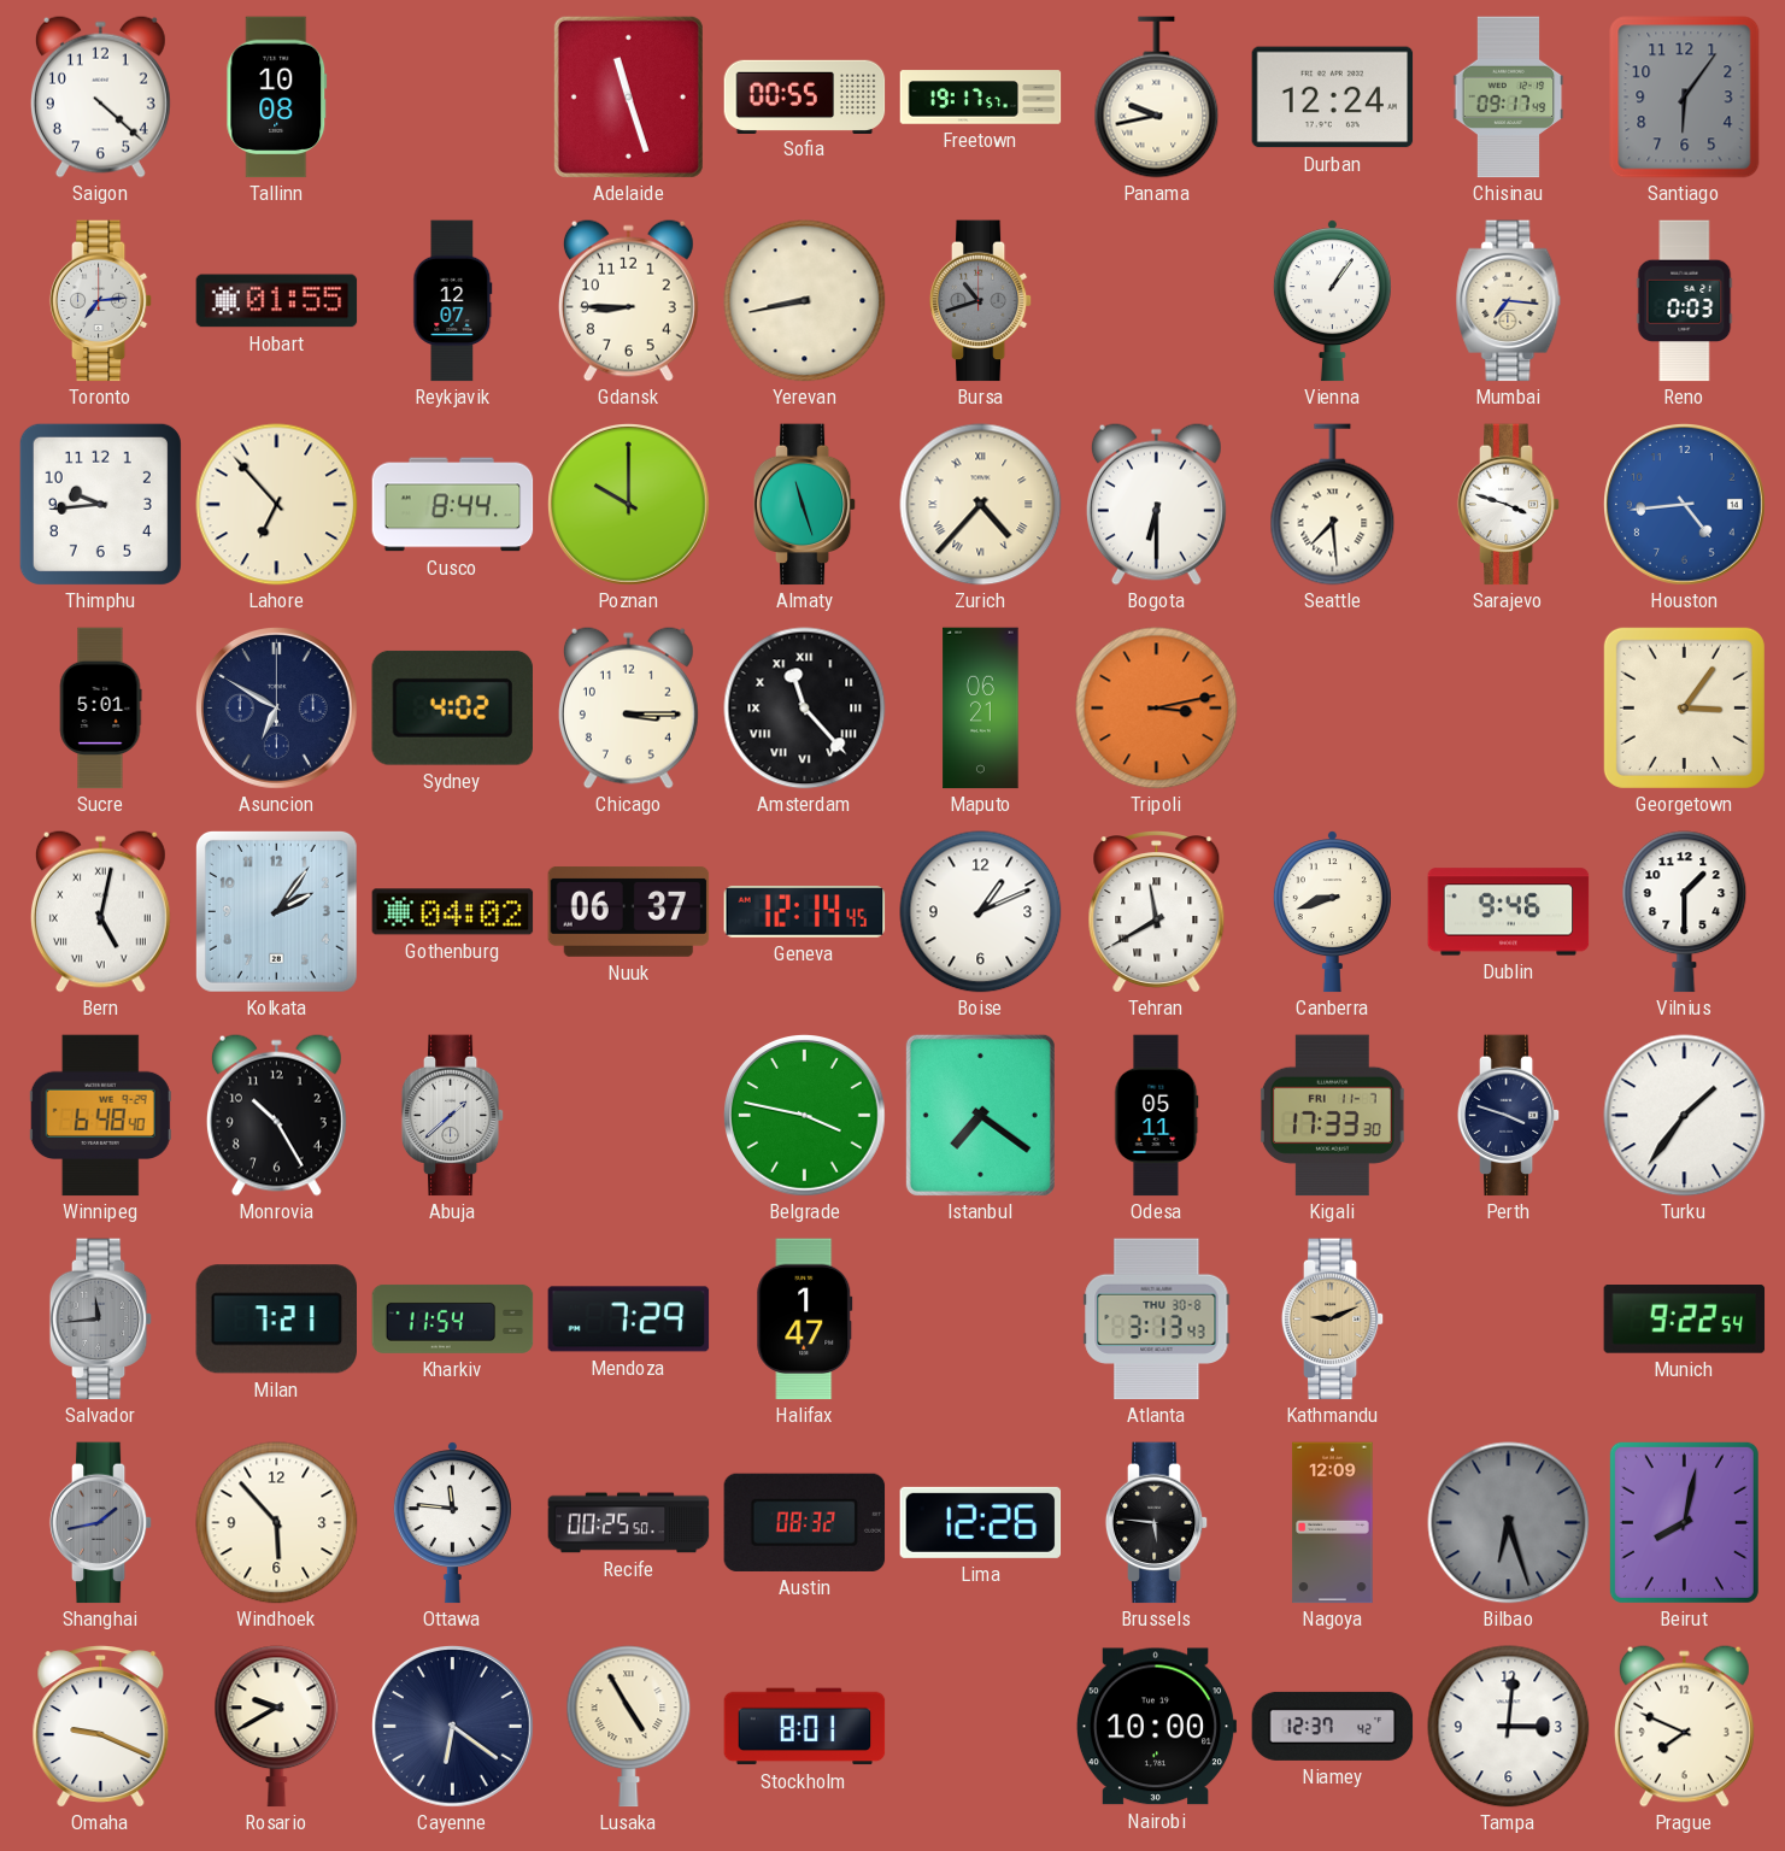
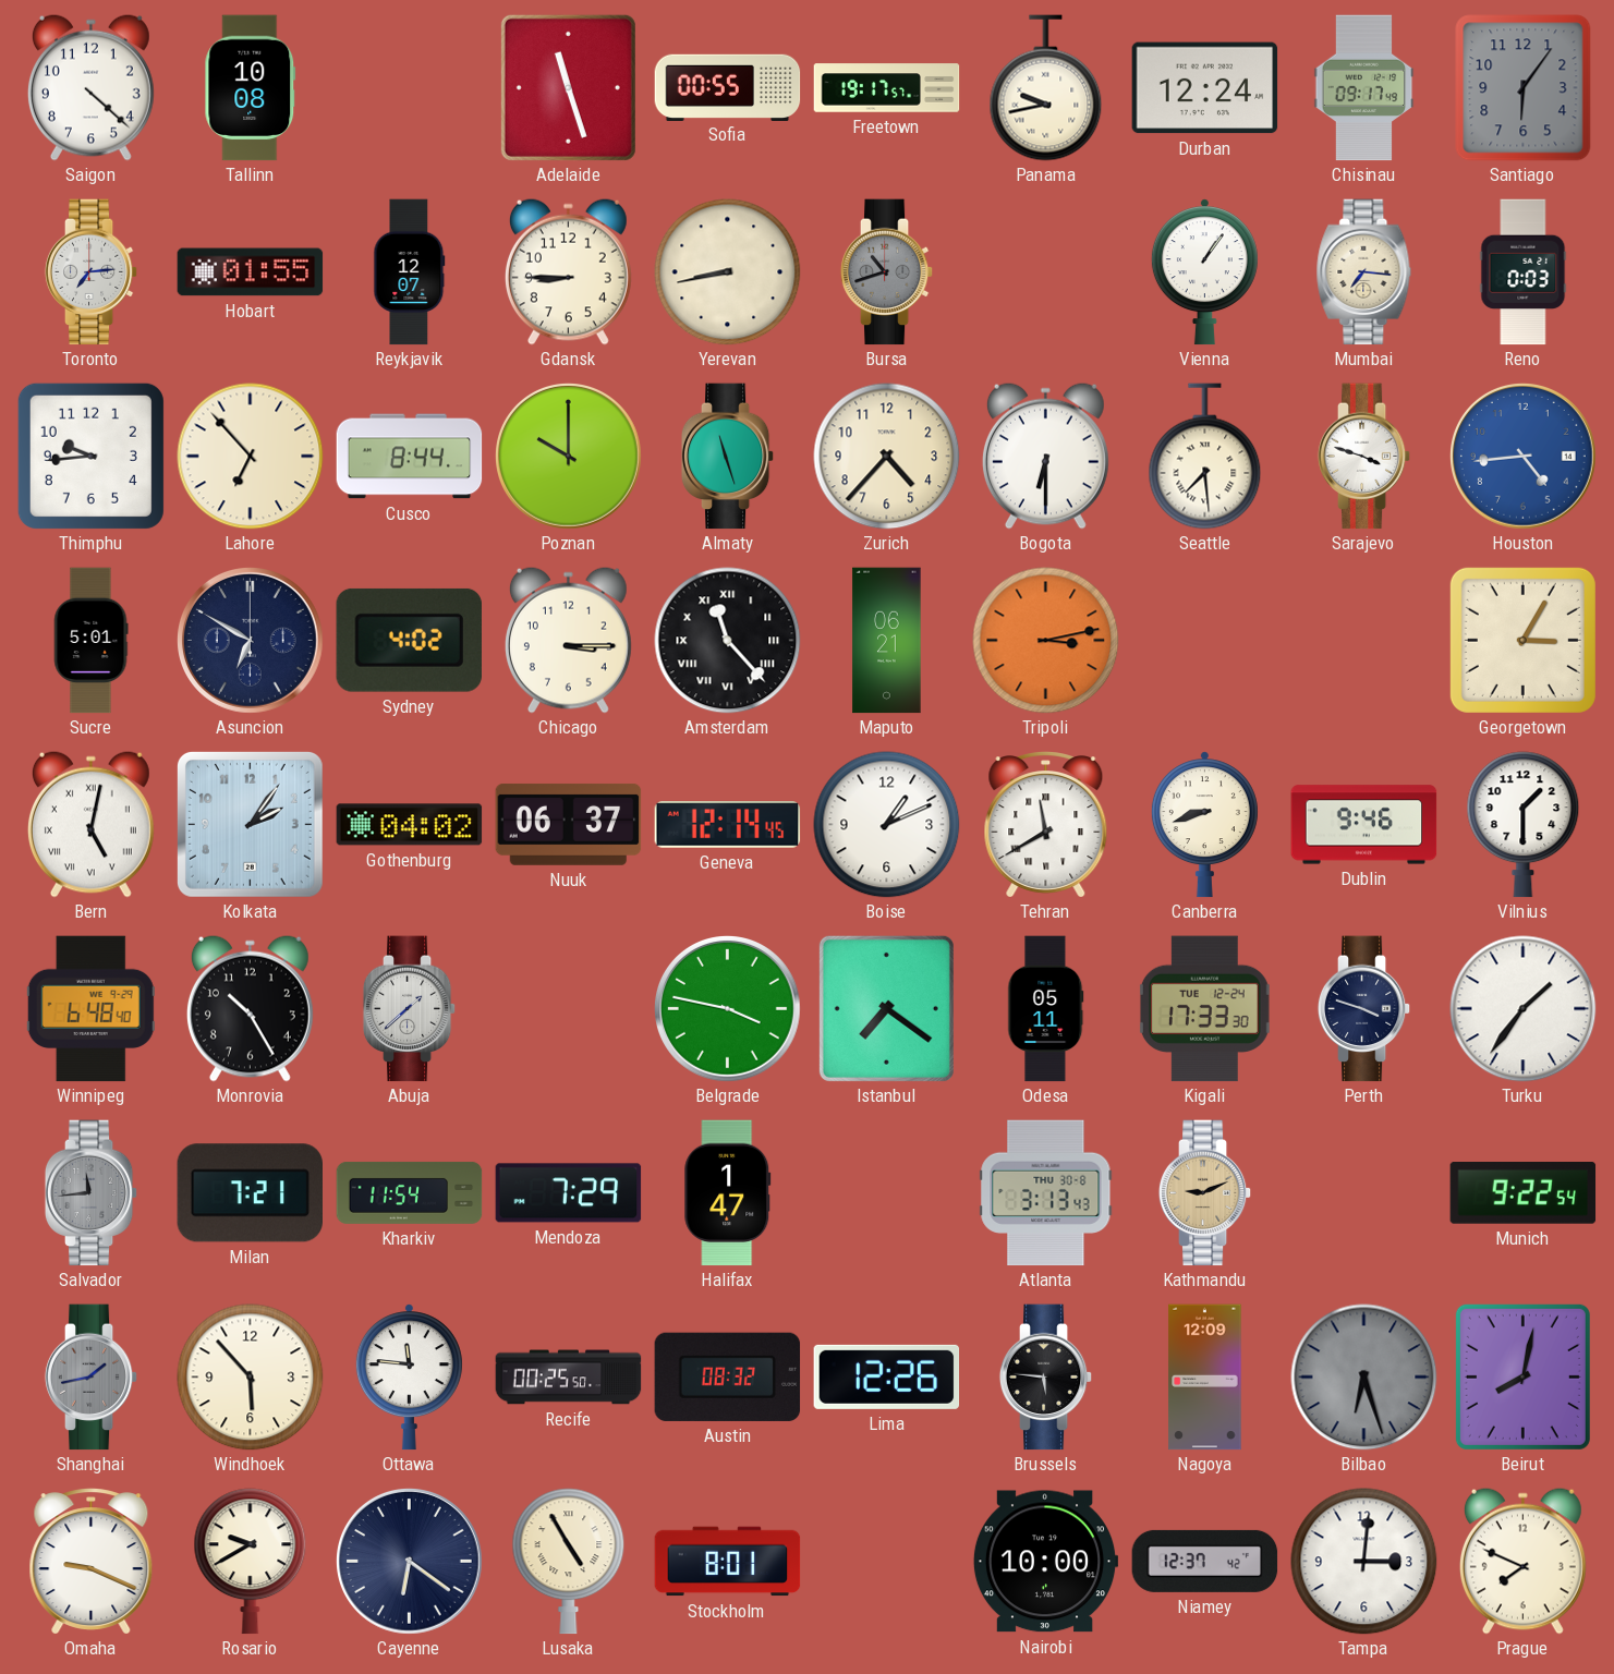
Zurich numerals: Roman -> Arabic
Georgetown: 3:06 -> 3:05
Kigali date: FRI 11-7 -> TUE 12-24
